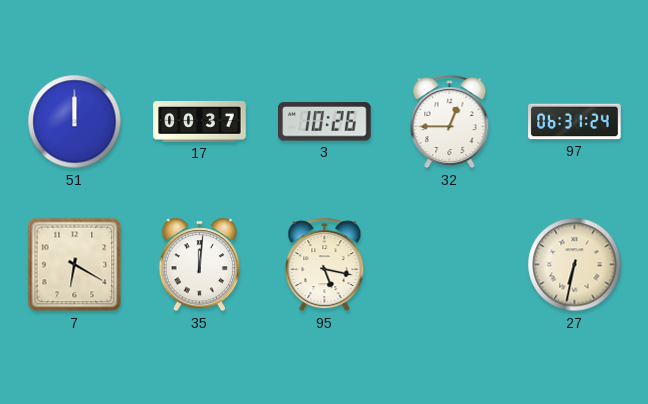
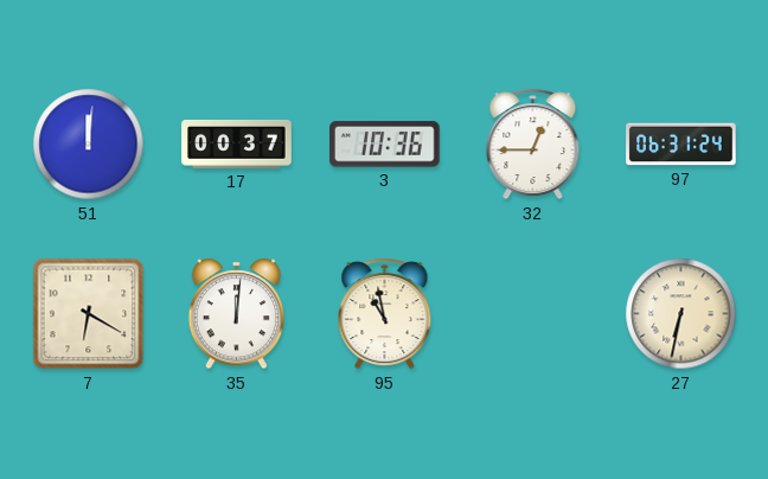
51: 12:00 -> 12:01
3: 10:26 -> 10:36
95: 5:17 -> 10:58
